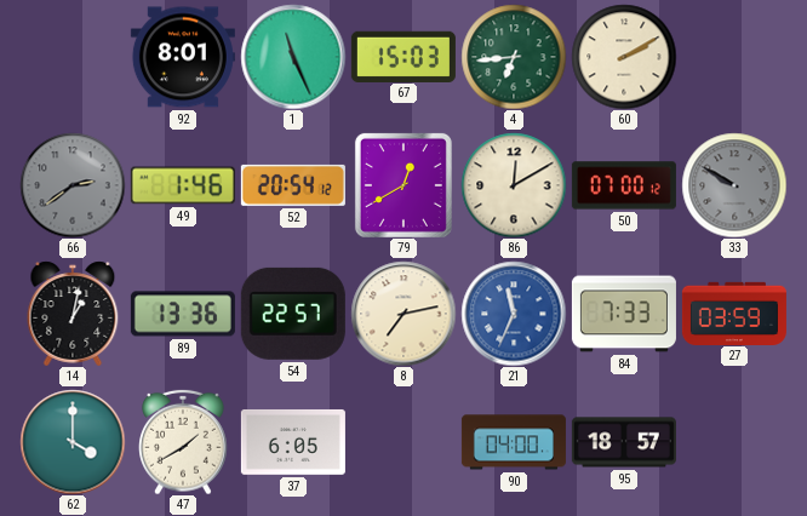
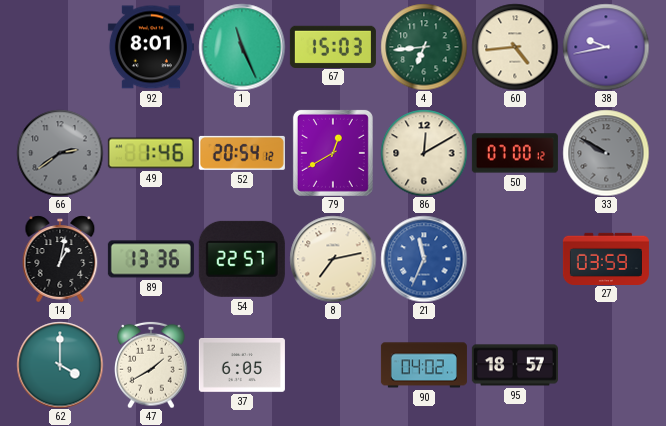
60: 2:10 -> 4:44
38: none -> 9:43
84: 7:33 -> none
90: 04:00 -> 04:02
